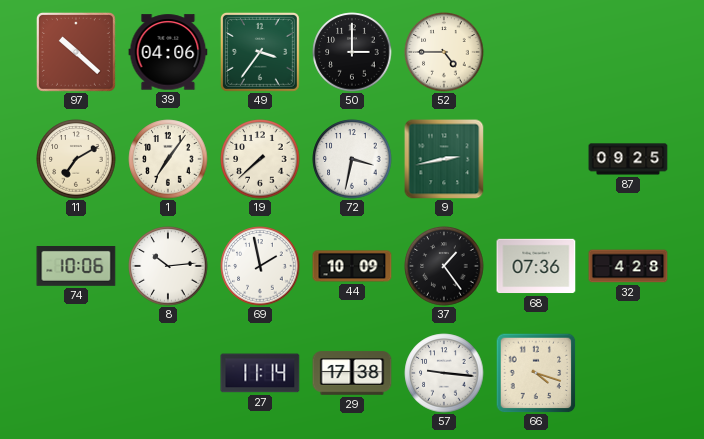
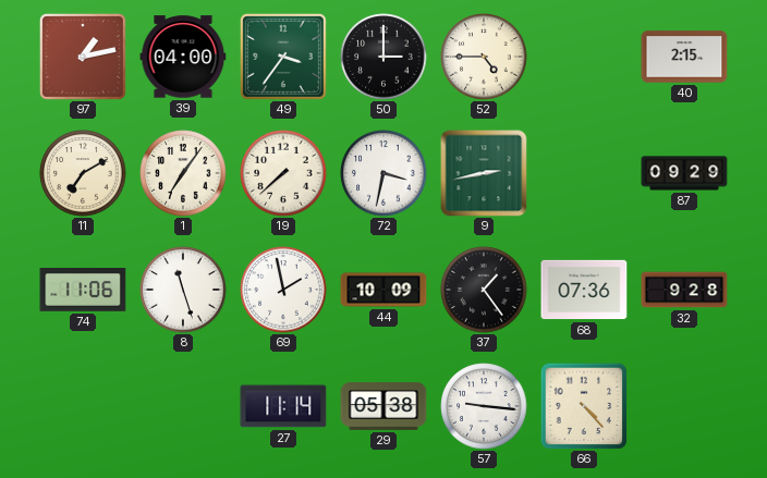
97: 10:22 -> 1:13
39: 04:06 -> 04:00
40: none -> 2:15
87: 09:25 -> 09:29
74: 10:06 -> 11:06
8: 10:14 -> 11:27
32: 4:28 -> 9:28
29: 17:38 -> 05:38
66: 4:18 -> 4:23
